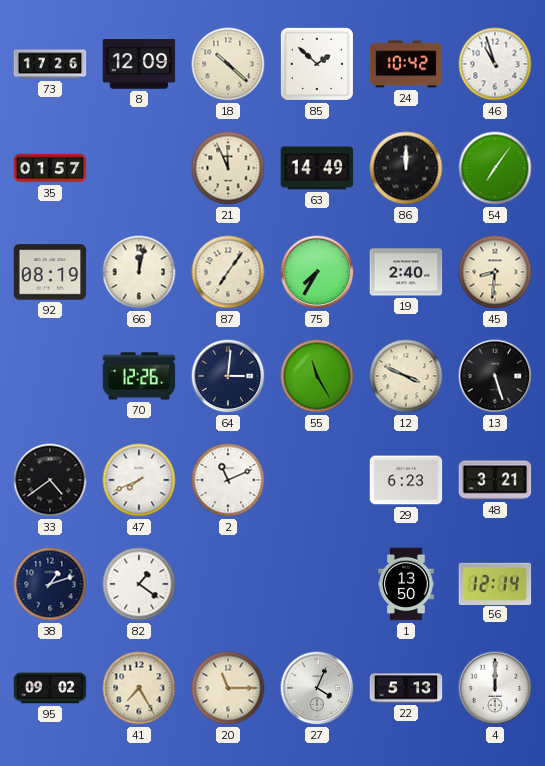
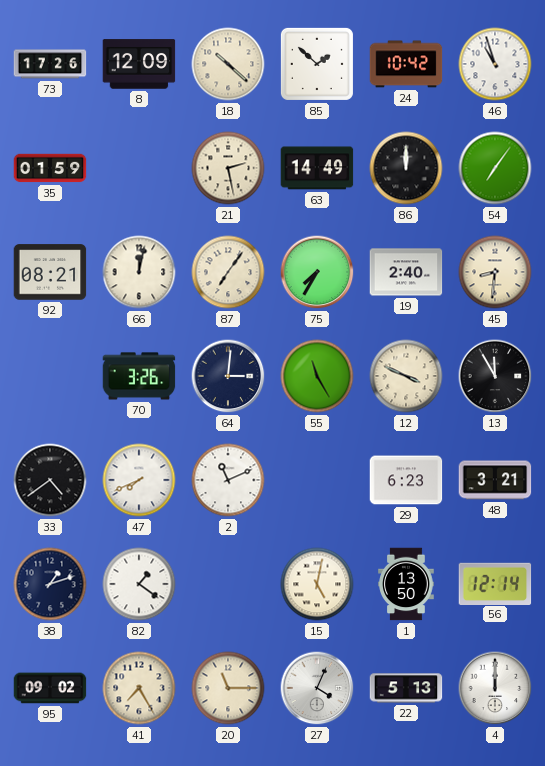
35: 01:57 -> 01:59
21: 11:56 -> 2:28
92: 08:19 -> 08:21
70: 12:26 -> 3:26
13: 5:27 -> 11:55
15: none -> 5:02
